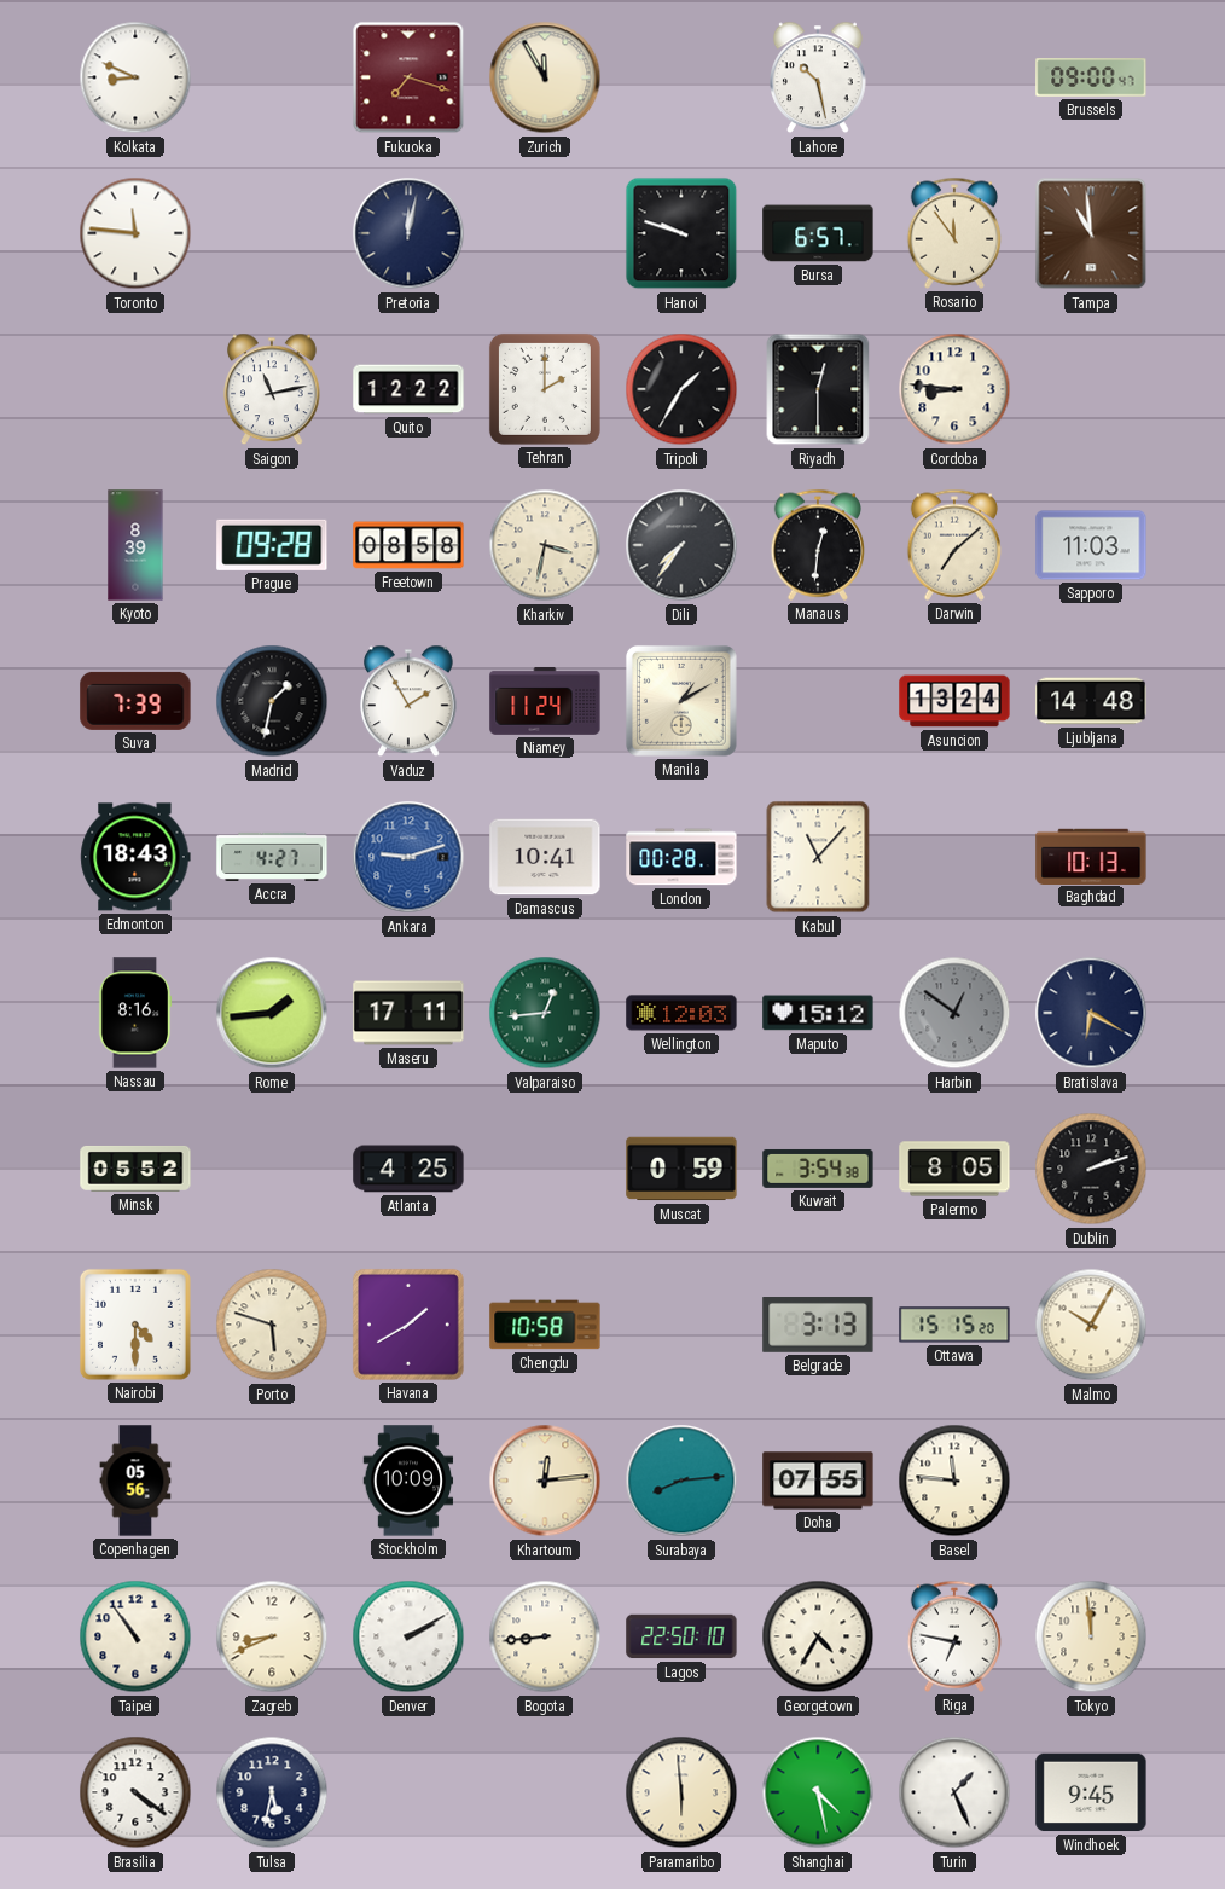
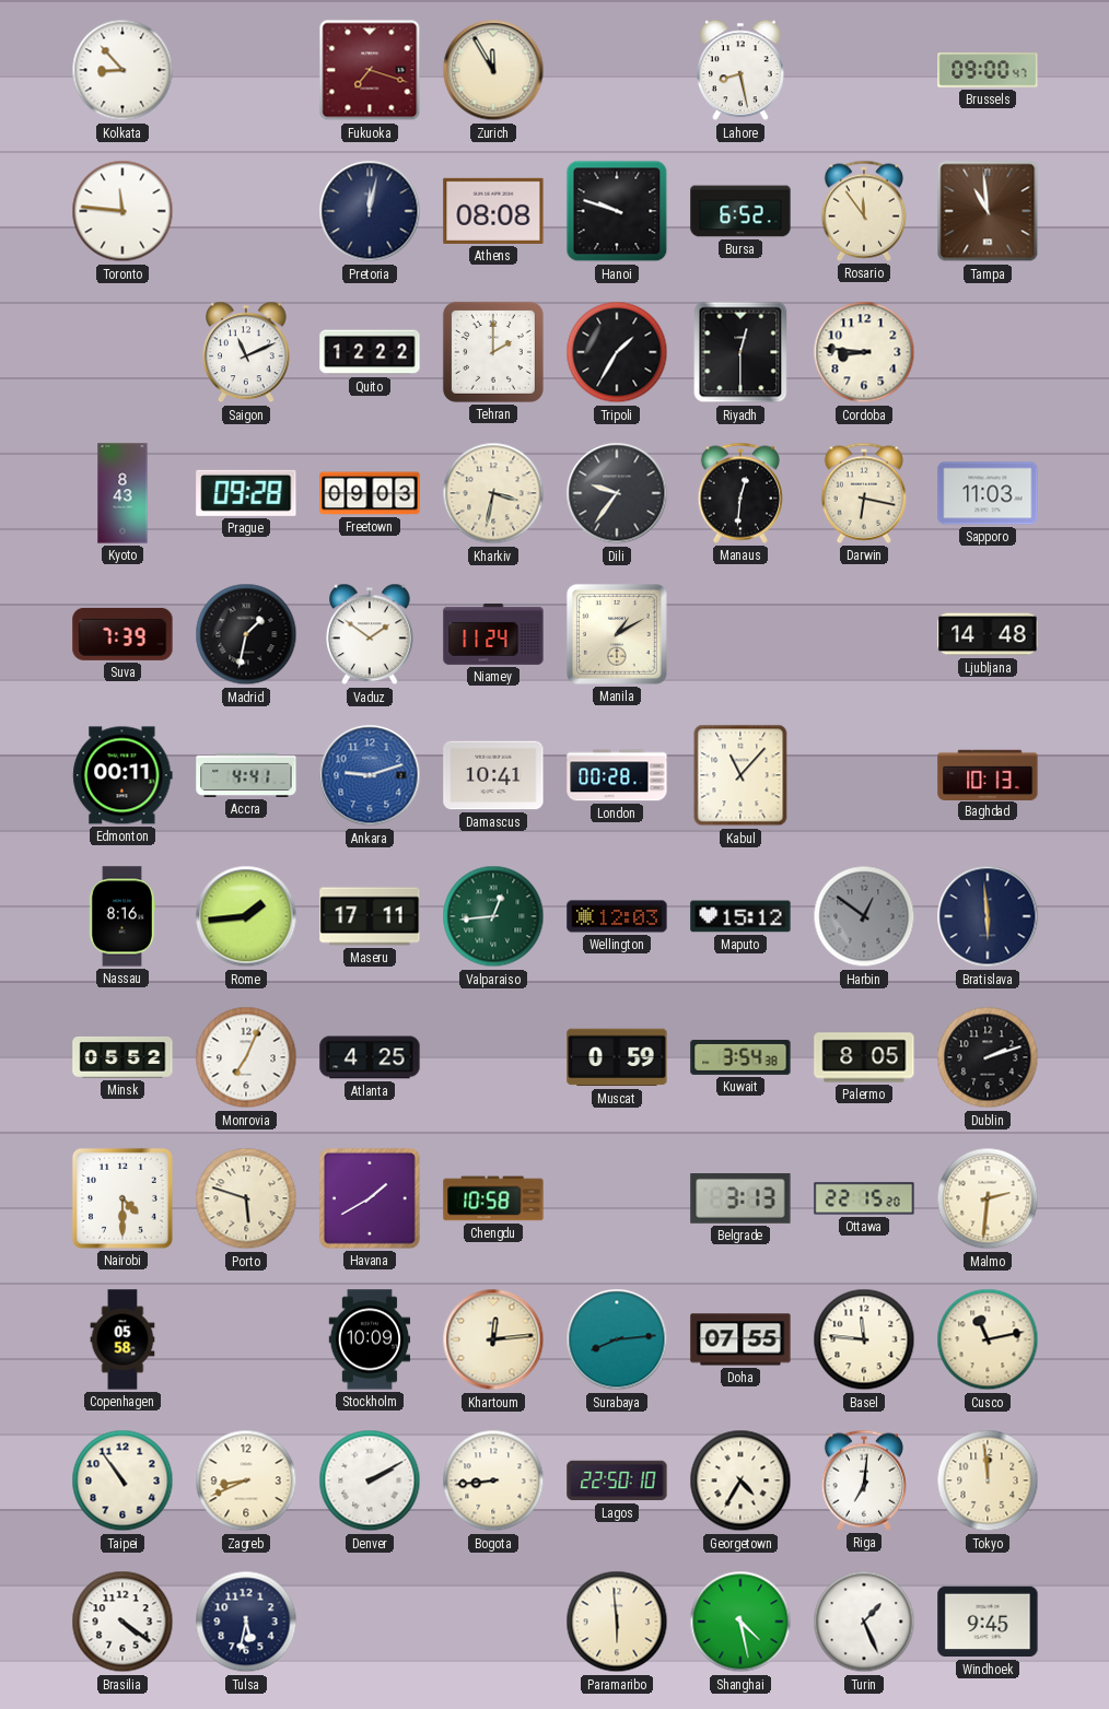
Kolkata: 8:49 -> 8:53
Lahore: 10:28 -> 8:28
Athens: none -> 08:08
Bursa: 6:57 -> 6:52
Saigon: 11:13 -> 11:11
Kyoto: 8:39 -> 8:43
Freetown: 08:58 -> 09:03
Dili: 7:36 -> 9:36
Darwin: 7:08 -> 6:17
Vaduz: 1:55 -> 1:51
Asuncion: 13:24 -> none
Edmonton: 18:43 -> 00:11
Accra: 4:27 -> 4:41
Bratislava: 6:20 -> 5:59
Monrovia: none -> 7:04
Ottawa: 15:15 -> 22:15
Malmo: 10:05 -> 2:31
Copenhagen: 05:56 -> 05:58
Cusco: none -> 11:13
Riga: 6:47 -> 7:01
